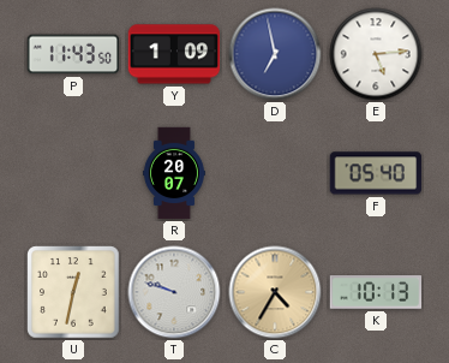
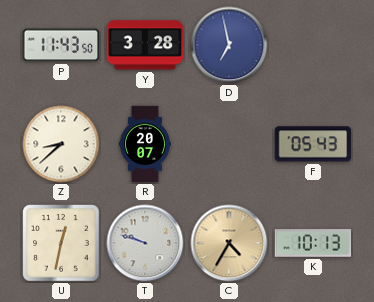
Y: 1:09 -> 3:28
E: 5:14 -> none
Z: none -> 8:38
F: 05:40 -> 05:43
